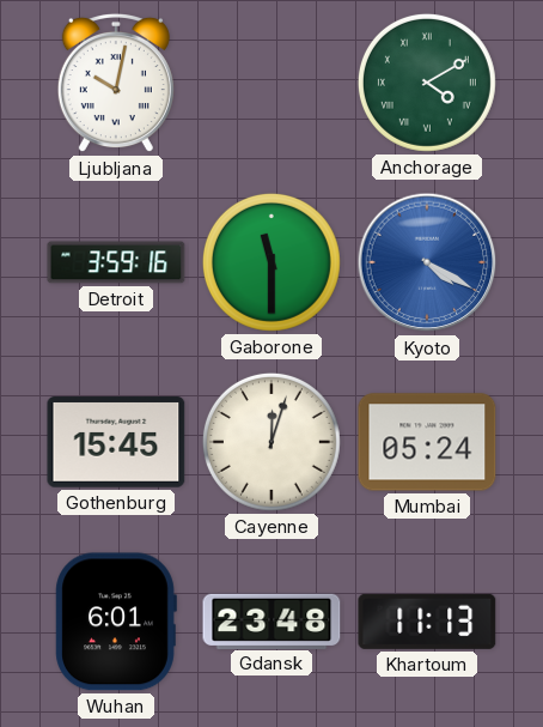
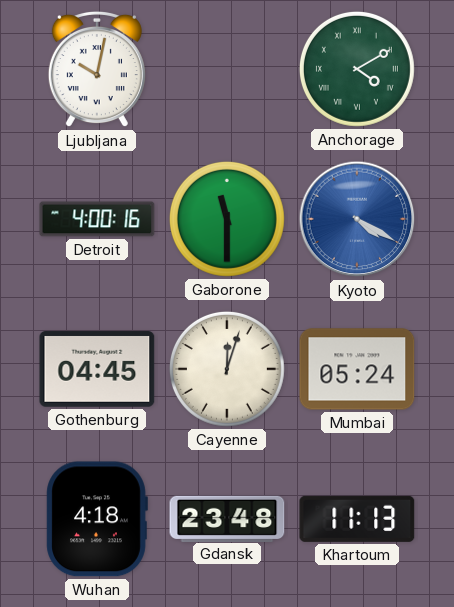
Detroit: 3:59 -> 4:00
Gothenburg: 15:45 -> 04:45
Wuhan: 6:01 -> 4:18
